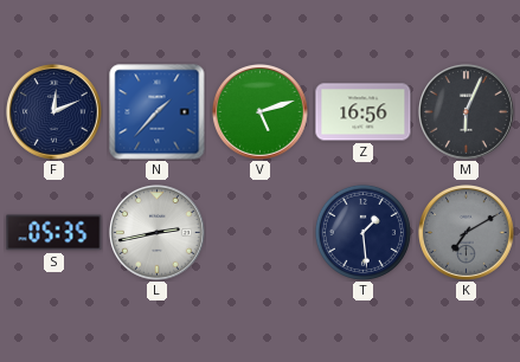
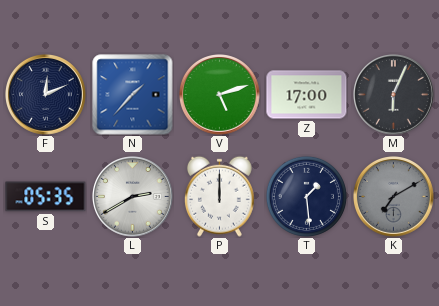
Z: 16:56 -> 17:00
L: 2:43 -> 2:40
P: none -> 12:00
